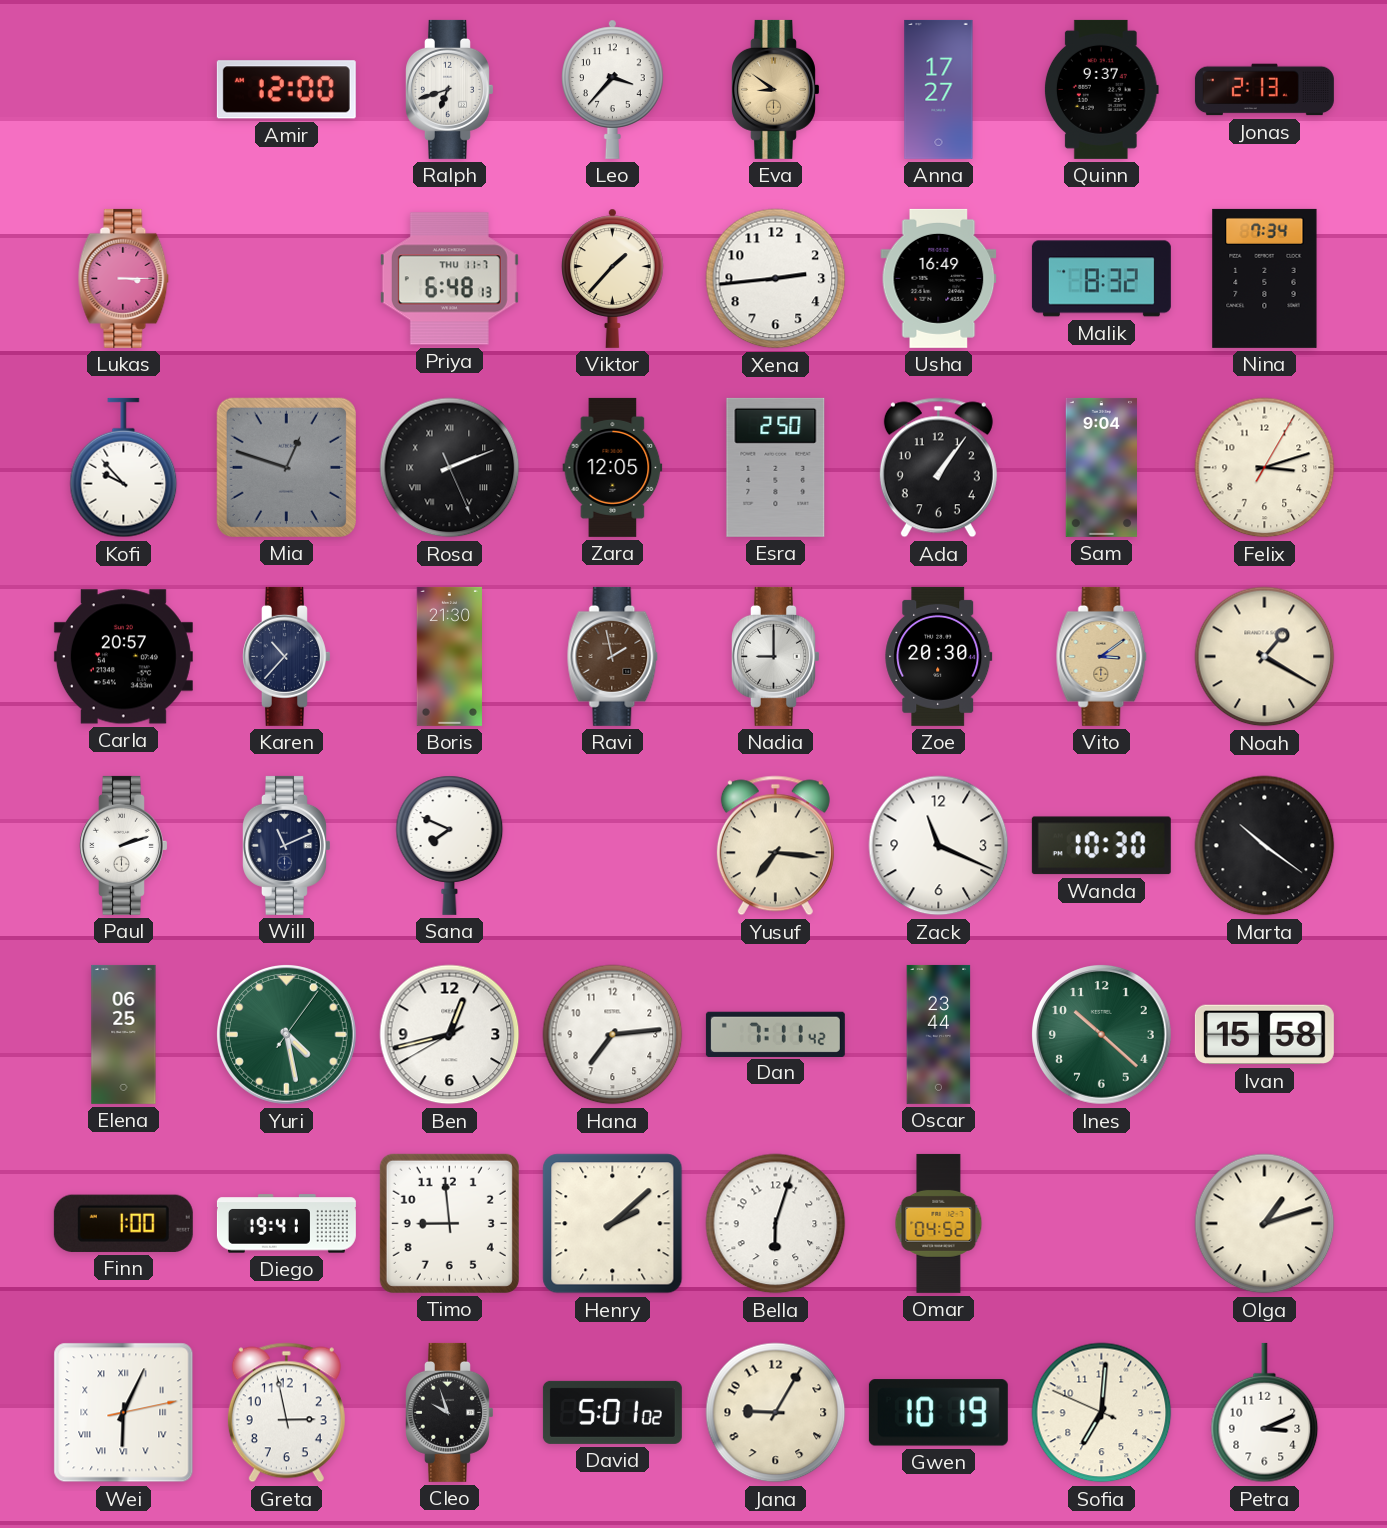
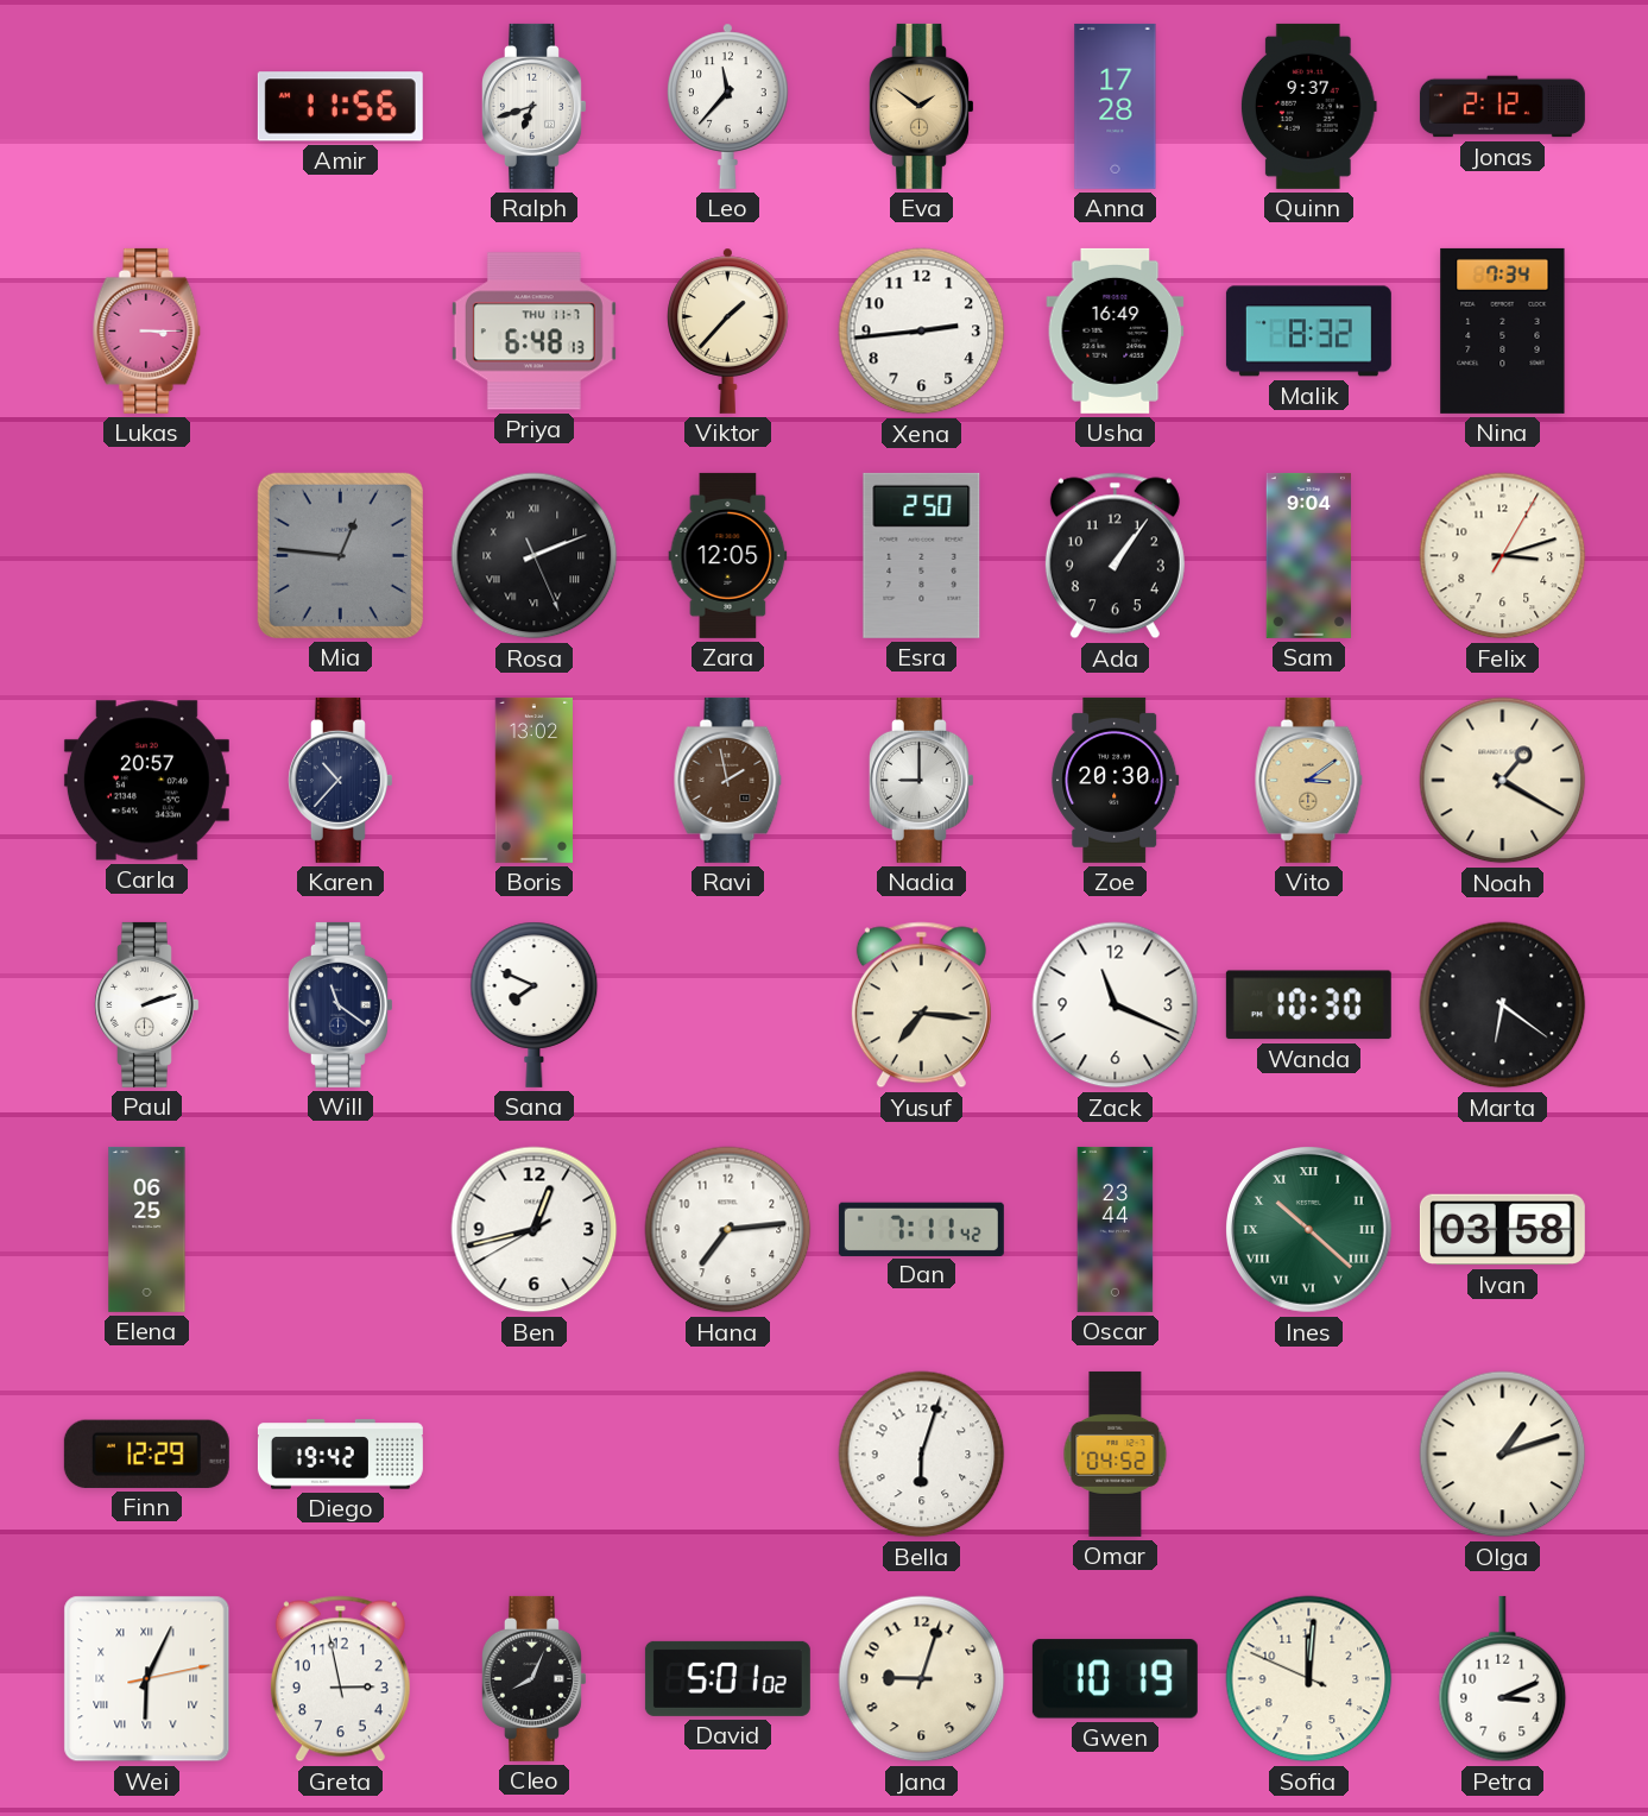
Amir: 12:00 -> 11:56
Leo: 3:37 -> 11:37
Eva: 8:51 -> 1:51
Anna: 17:27 -> 17:28
Jonas: 2:13 -> 2:12
Kofi: 9:53 -> none
Mia: 12:48 -> 12:46
Boris: 21:30 -> 13:02
Will: 11:11 -> 11:21
Marta: 10:21 -> 6:21
Yuri: 4:28 -> none
Ines numerals: Arabic -> Roman
Ivan: 15:58 -> 03:58
Finn: 1:00 -> 12:29
Diego: 19:41 -> 19:42
Timo: 8:59 -> none
Henry: 2:08 -> none
Cleo: 9:57 -> 8:04
Jana: 9:05 -> 9:03
Sofia: 7:00 -> 12:00
